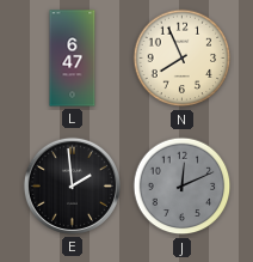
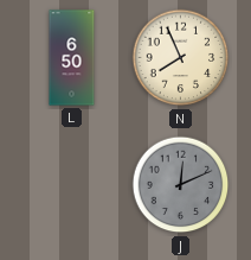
L: 6:47 -> 6:50
E: 1:59 -> none
